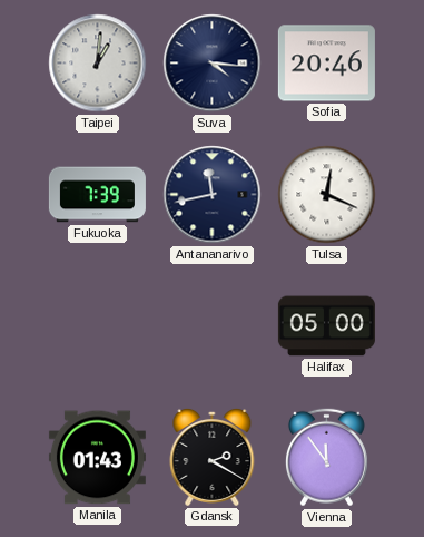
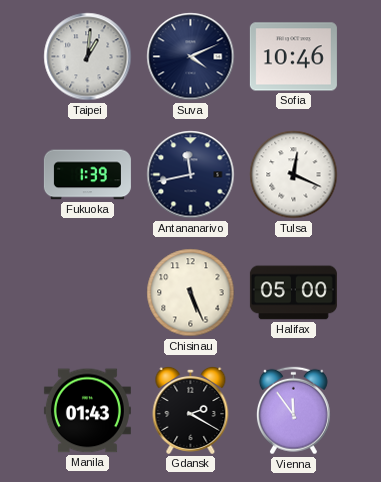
Suva: 4:16 -> 4:11
Sofia: 20:46 -> 10:46
Fukuoka: 7:39 -> 1:39
Chisinau: none -> 5:26
